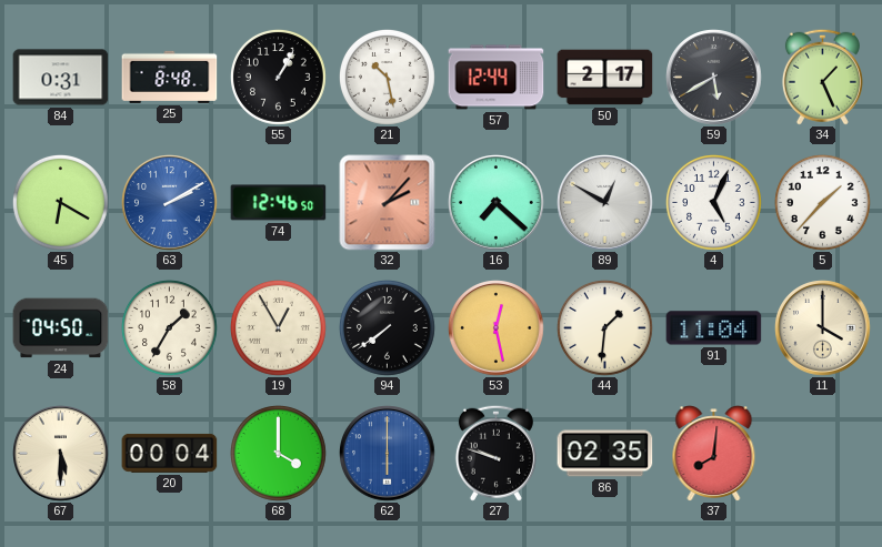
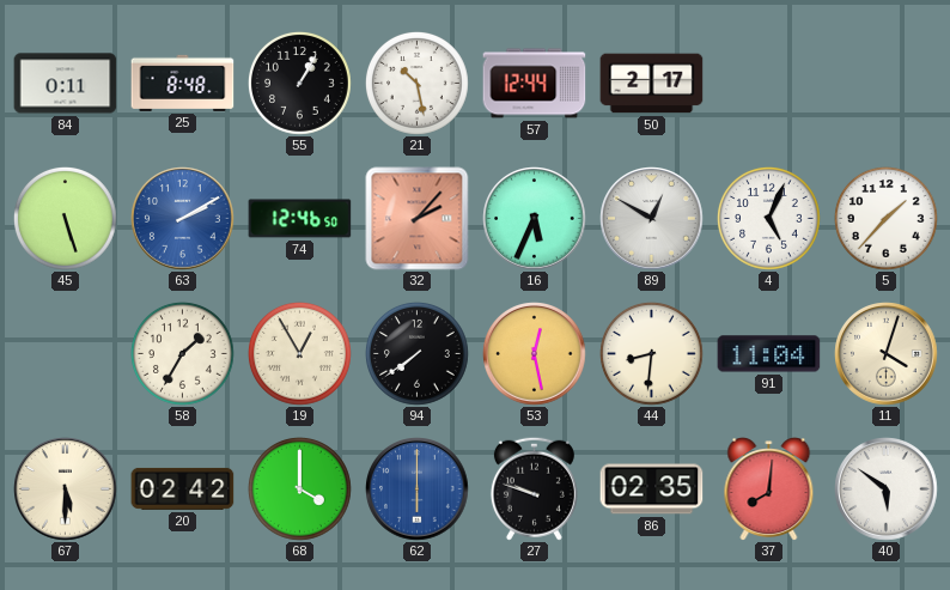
84: 0:31 -> 0:11
59: 5:40 -> none
34: 1:26 -> none
45: 6:20 -> 5:27
16: 7:22 -> 5:34
24: 04:50 -> none
44: 1:31 -> 8:31
11: 4:00 -> 4:03
20: 00:04 -> 02:42
40: none -> 5:51
